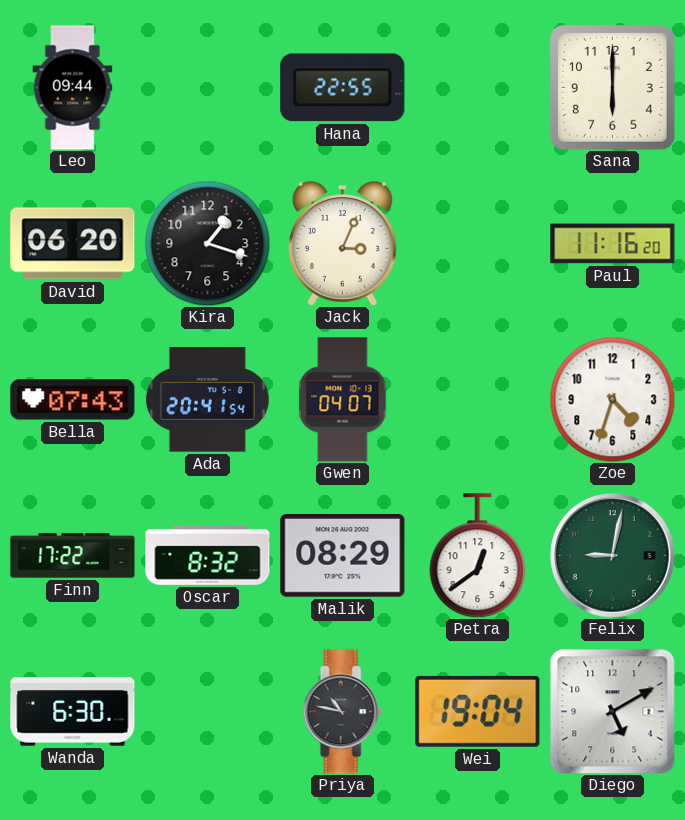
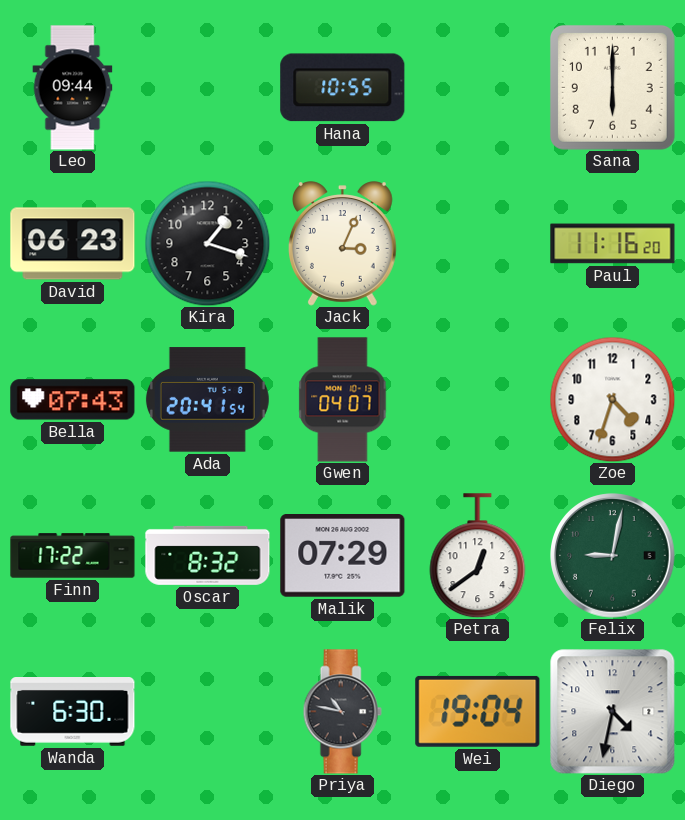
Hana: 22:55 -> 10:55
David: 06:20 -> 06:23
Malik: 08:29 -> 07:29
Diego: 5:10 -> 4:32
